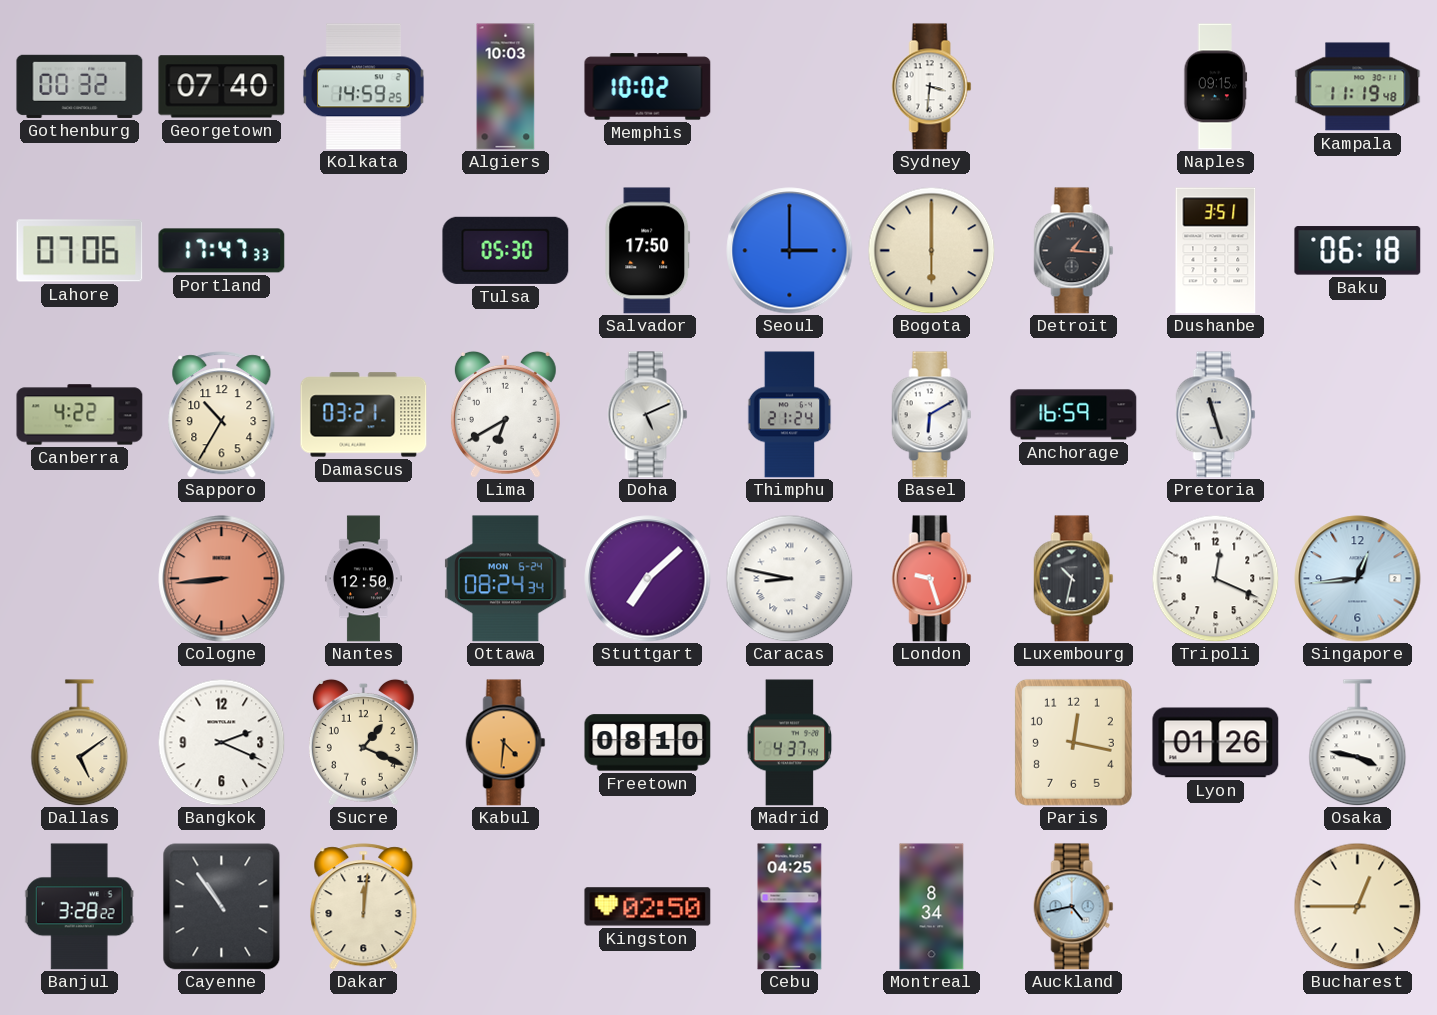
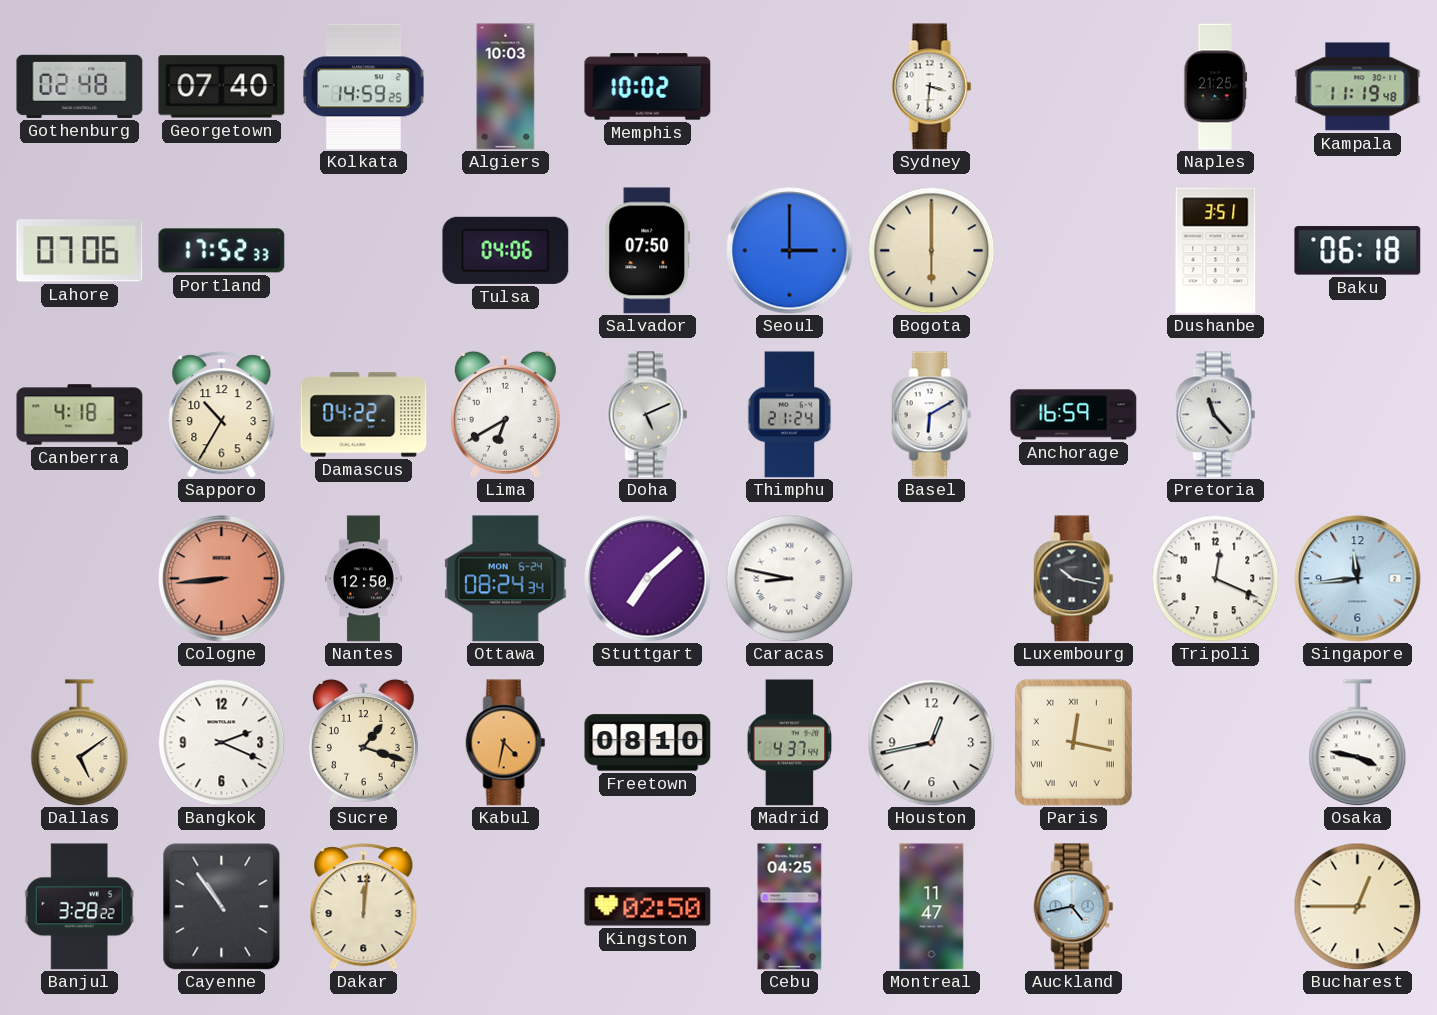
Gothenburg: 00:32 -> 02:48
Naples: 09:15 -> 21:25
Portland: 17:47 -> 17:52
Tulsa: 05:30 -> 04:06
Salvador: 17:50 -> 07:50
Detroit: 1:16 -> none
Canberra: 4:22 -> 4:18
Damascus: 03:21 -> 04:22
Pretoria: 11:27 -> 11:23
London: 9:27 -> none
Luxembourg: 10:32 -> 10:17
Singapore: 12:44 -> 11:44
Sucre: 1:19 -> 1:18
Kabul: 4:31 -> 4:32
Houston: none -> 12:43
Paris numerals: Arabic -> Roman
Lyon: 01:26 -> none
Montreal: 8:34 -> 11:47
